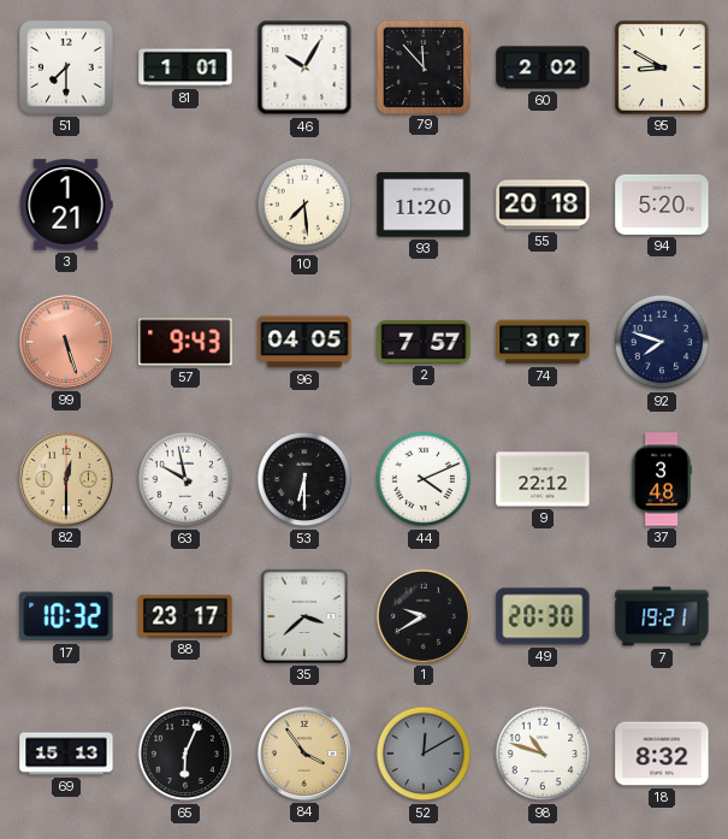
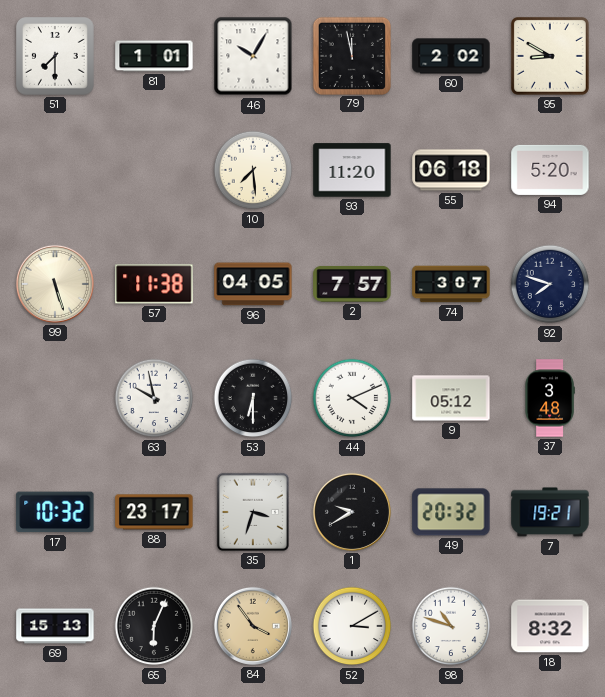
79: 11:53 -> 11:58
3: 1:21 -> none
55: 20:18 -> 06:18
99 dial: salmon -> cream
57: 9:43 -> 11:38
82: 12:30 -> none
9: 22:12 -> 05:12
35: 3:38 -> 3:33
49: 20:30 -> 20:32
52: 12:10 -> 3:10
52 dial: grey -> white
